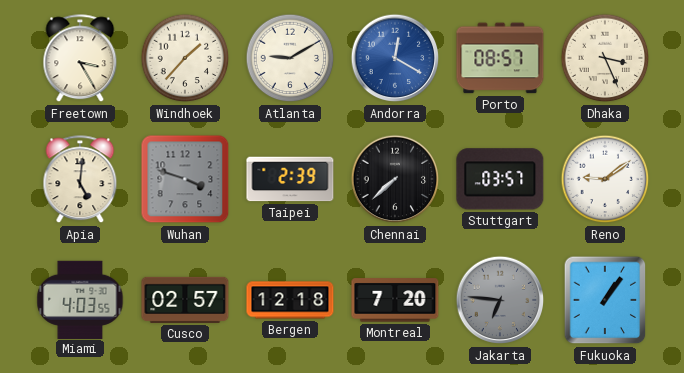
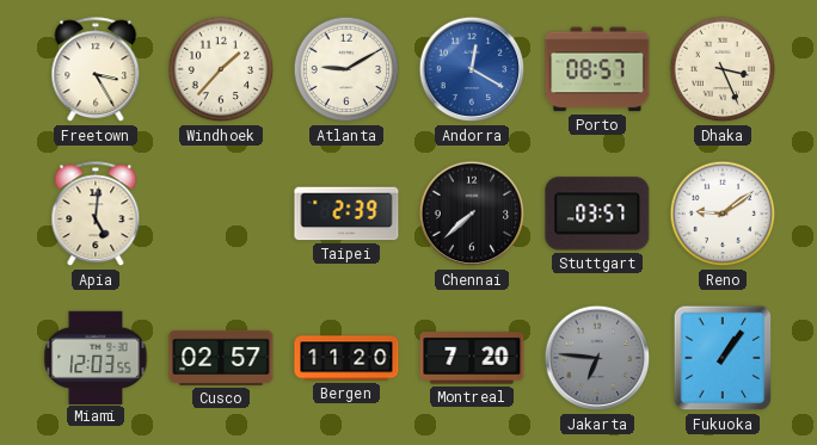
Wuhan: 3:48 -> none
Miami: 4:03 -> 12:03
Bergen: 12:18 -> 11:20
